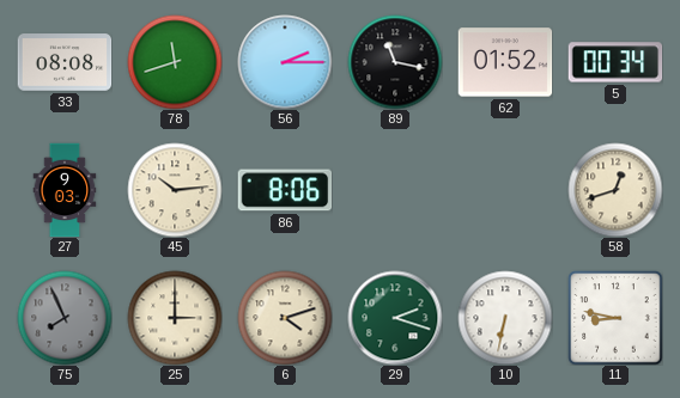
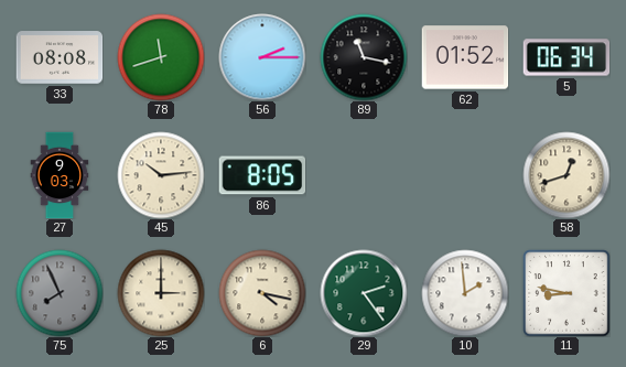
5: 00:34 -> 06:34
86: 8:06 -> 8:05
6: 4:12 -> 4:17
29: 2:18 -> 2:24
10: 6:32 -> 1:59
